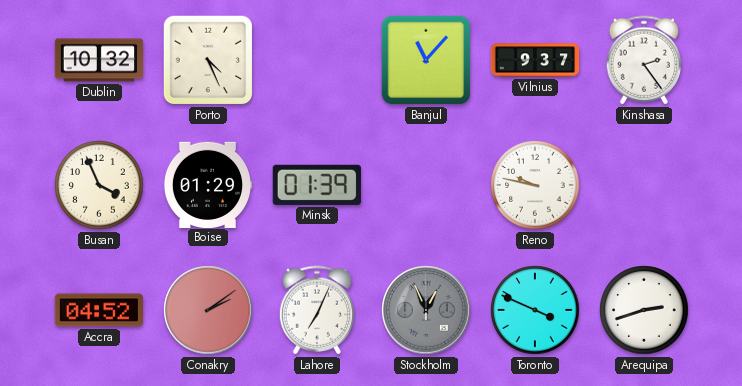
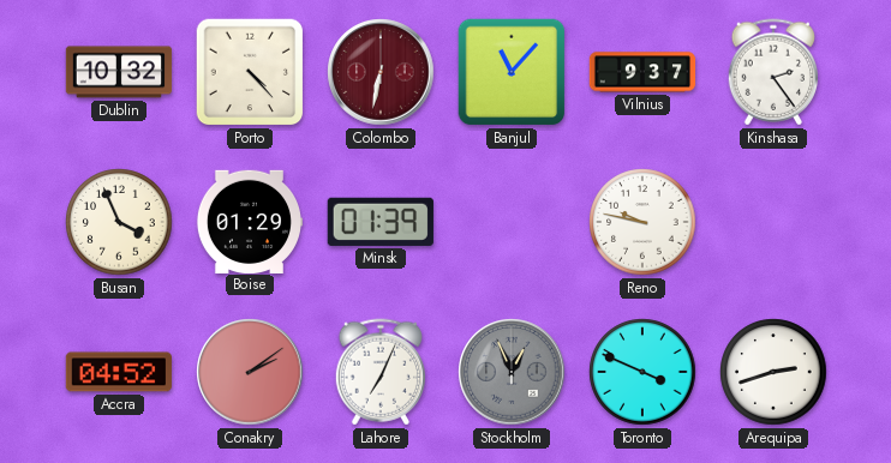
Porto: 4:26 -> 4:23
Colombo: none -> 6:32
